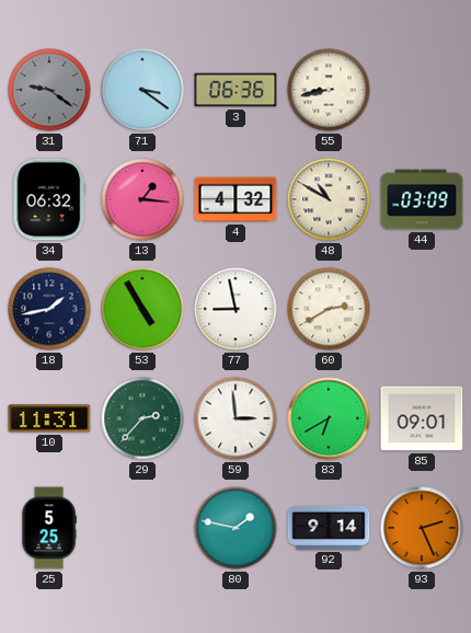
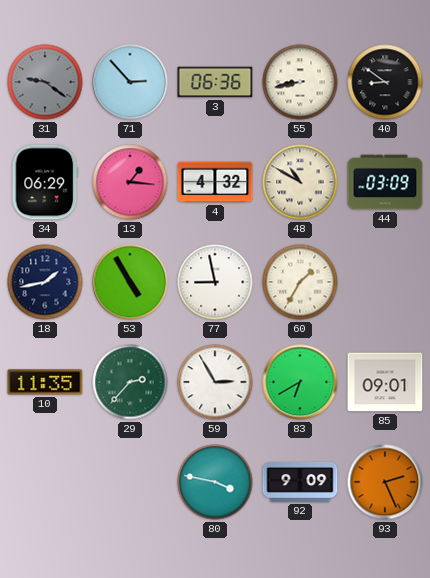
71: 3:21 -> 2:53
40: none -> 8:51
34: 06:32 -> 06:29
60: 2:40 -> 1:35
10: 11:31 -> 11:35
59: 2:59 -> 2:55
25: 5:25 -> none
80: 1:47 -> 3:47
92: 9:14 -> 9:09
